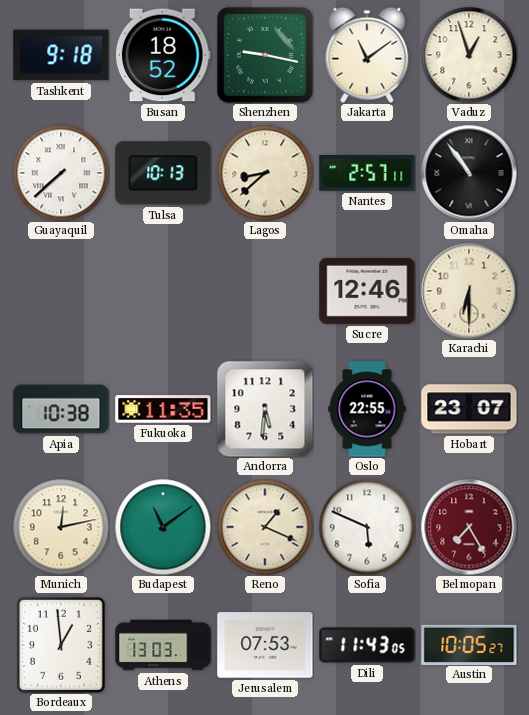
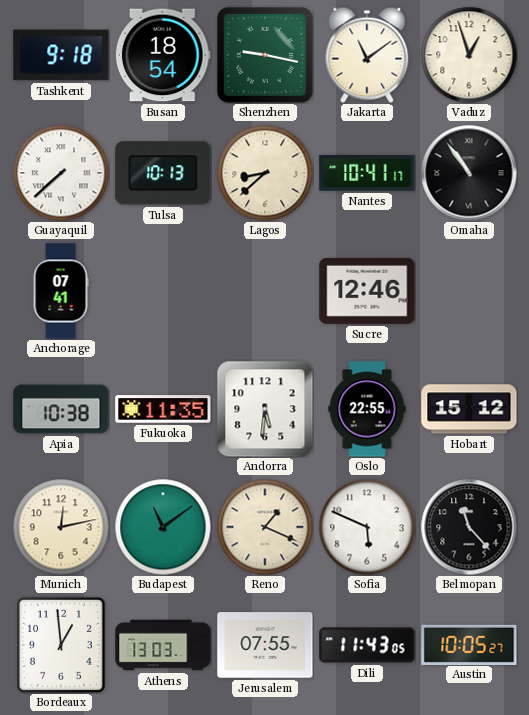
Busan: 18:52 -> 18:54
Nantes: 2:57 -> 10:41
Anchorage: none -> 07:41
Karachi: 6:30 -> none
Hobart: 23:07 -> 15:12
Belmopan: 7:25 -> 11:23
Belmopan dial: burgundy -> black
Jerusalem: 07:53 -> 07:55
